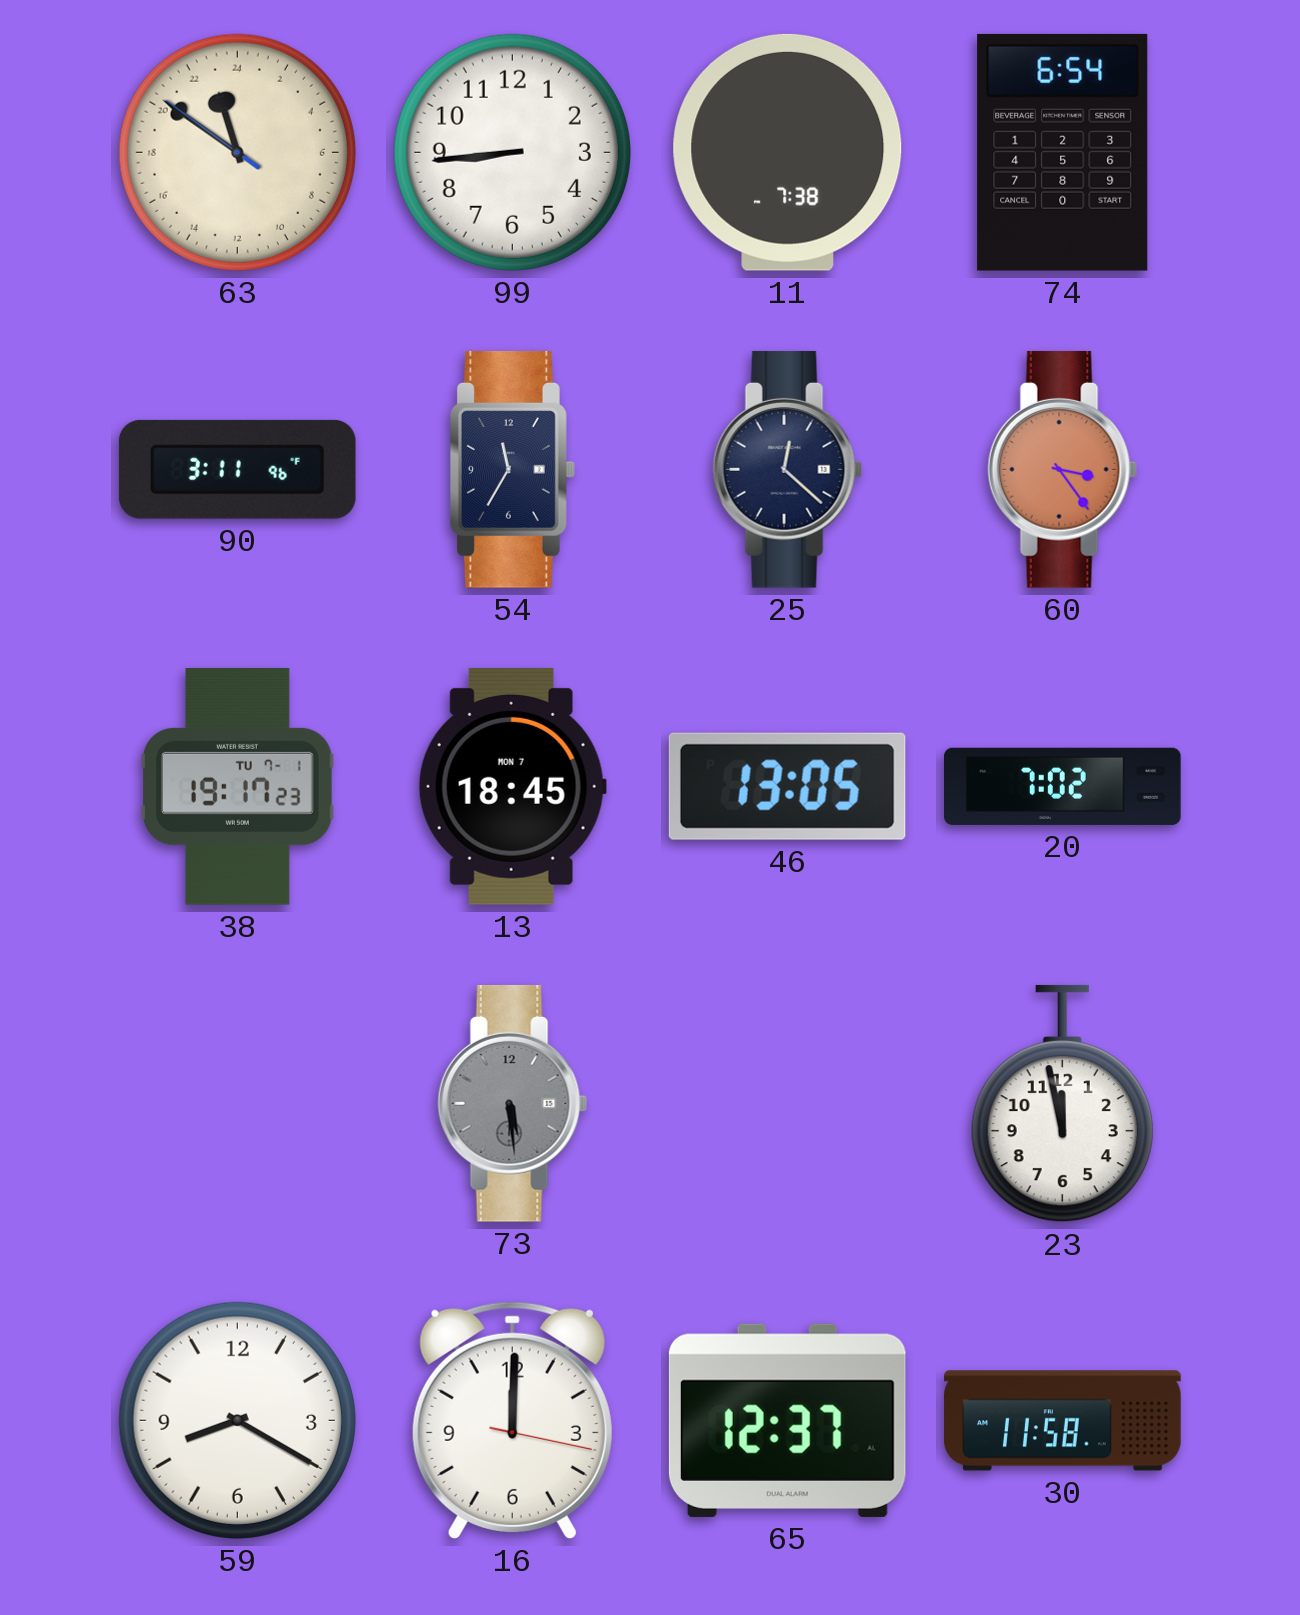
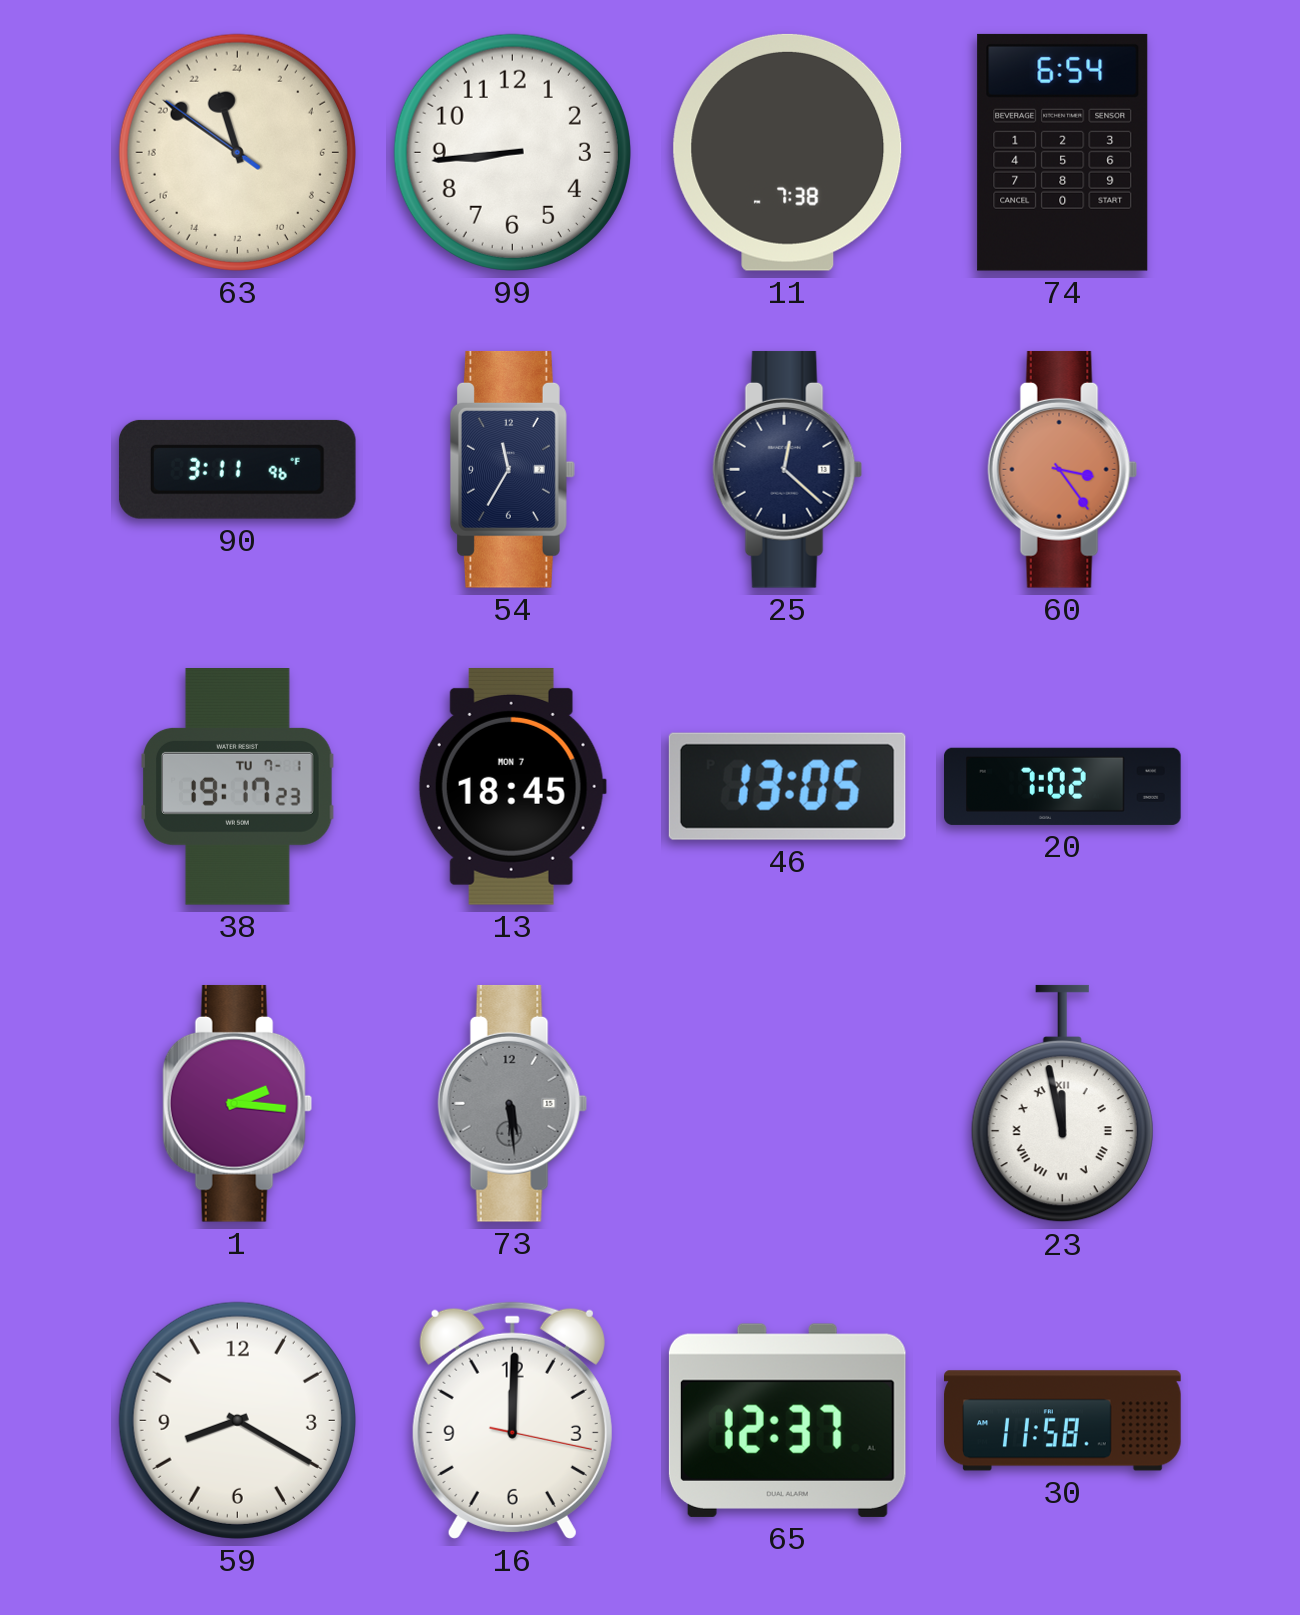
1: none -> 2:16
23 numerals: Arabic -> Roman
